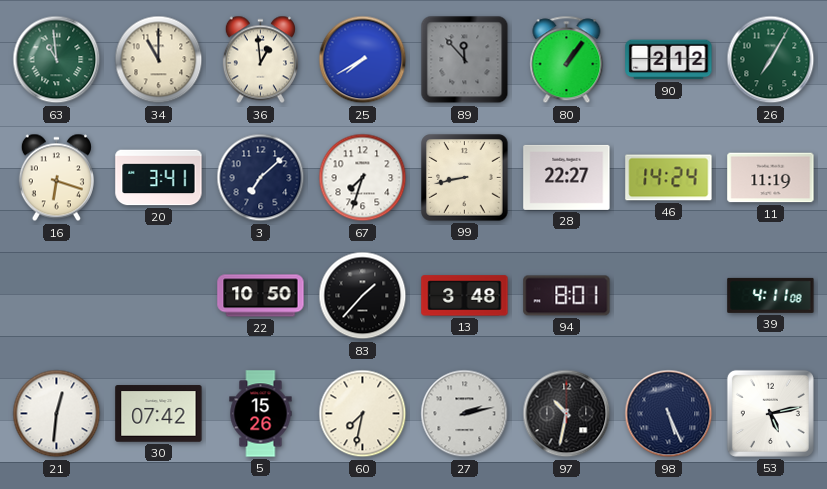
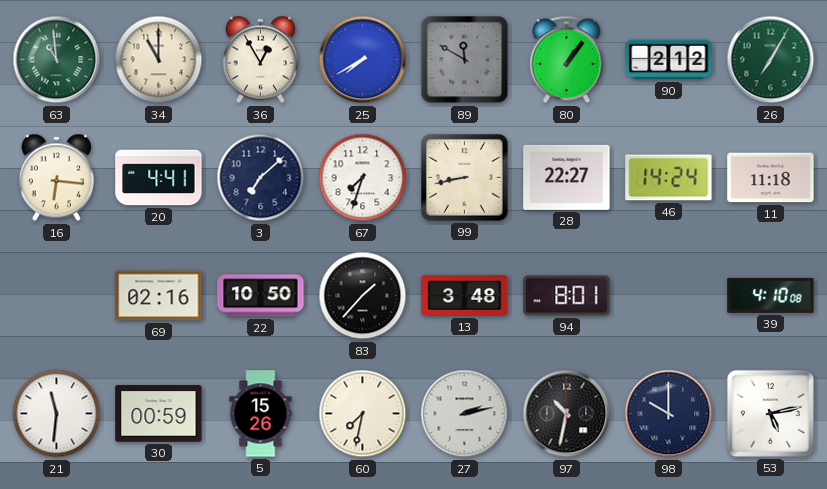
36: 12:59 -> 12:55
89: 11:53 -> 11:50
16: 6:18 -> 6:16
20: 3:41 -> 4:41
11: 11:19 -> 11:18
69: none -> 02:16
39: 4:11 -> 4:10
21: 12:31 -> 11:31
30: 07:42 -> 00:59
98: 5:26 -> 10:00
